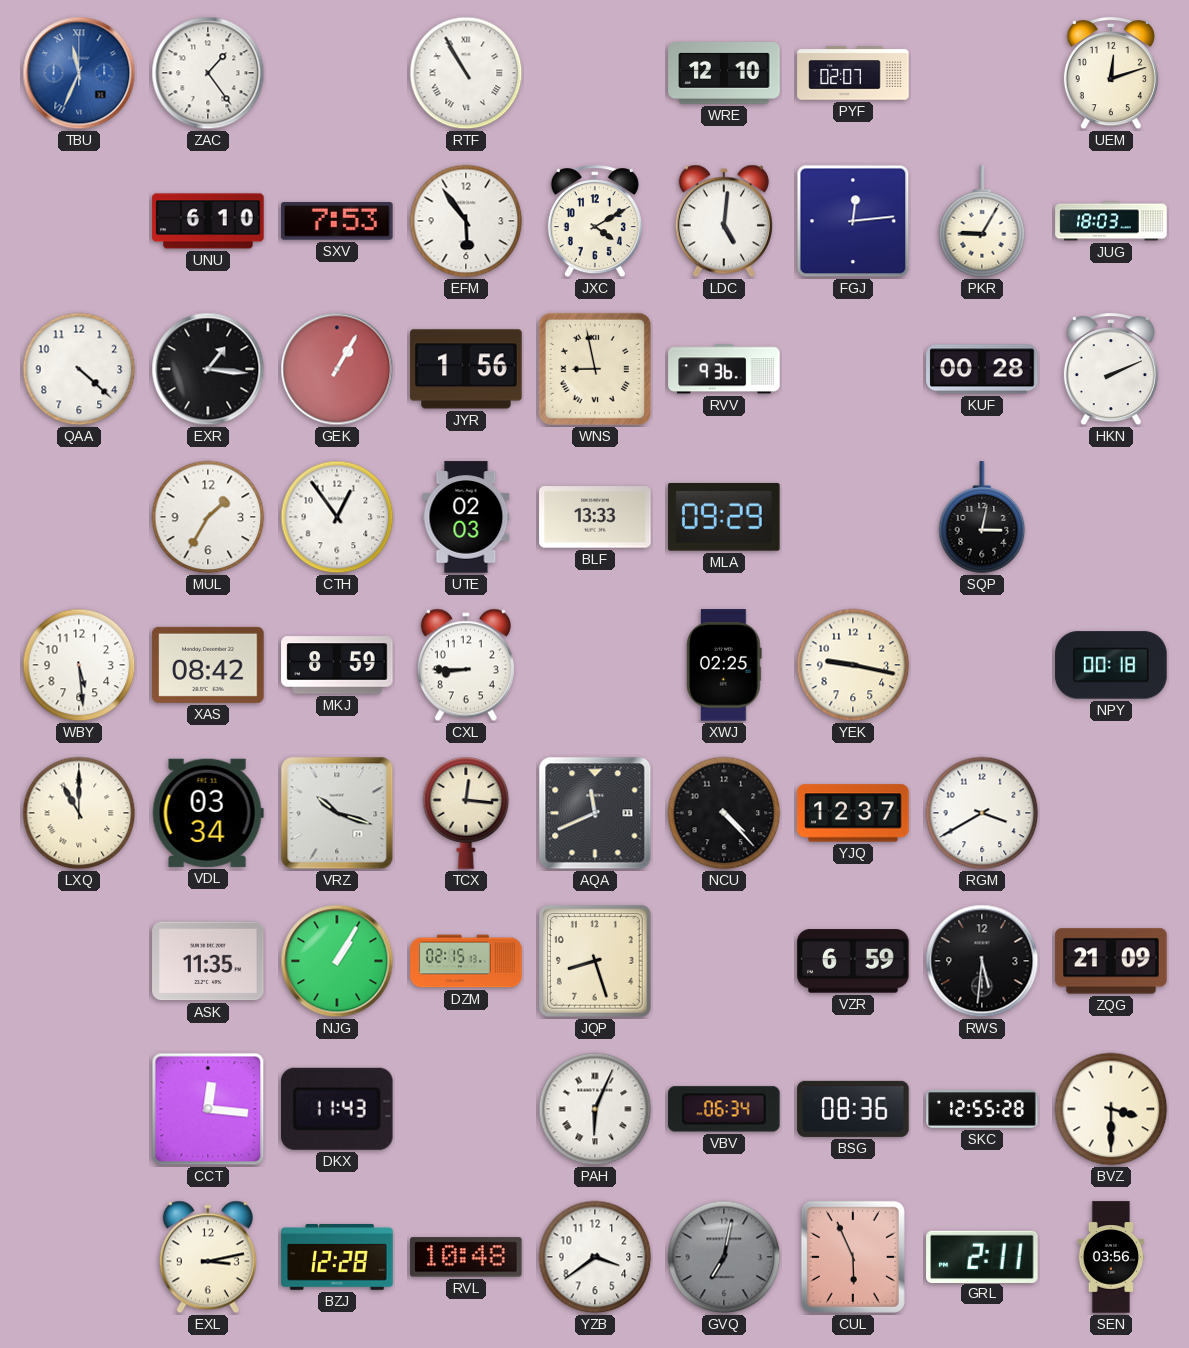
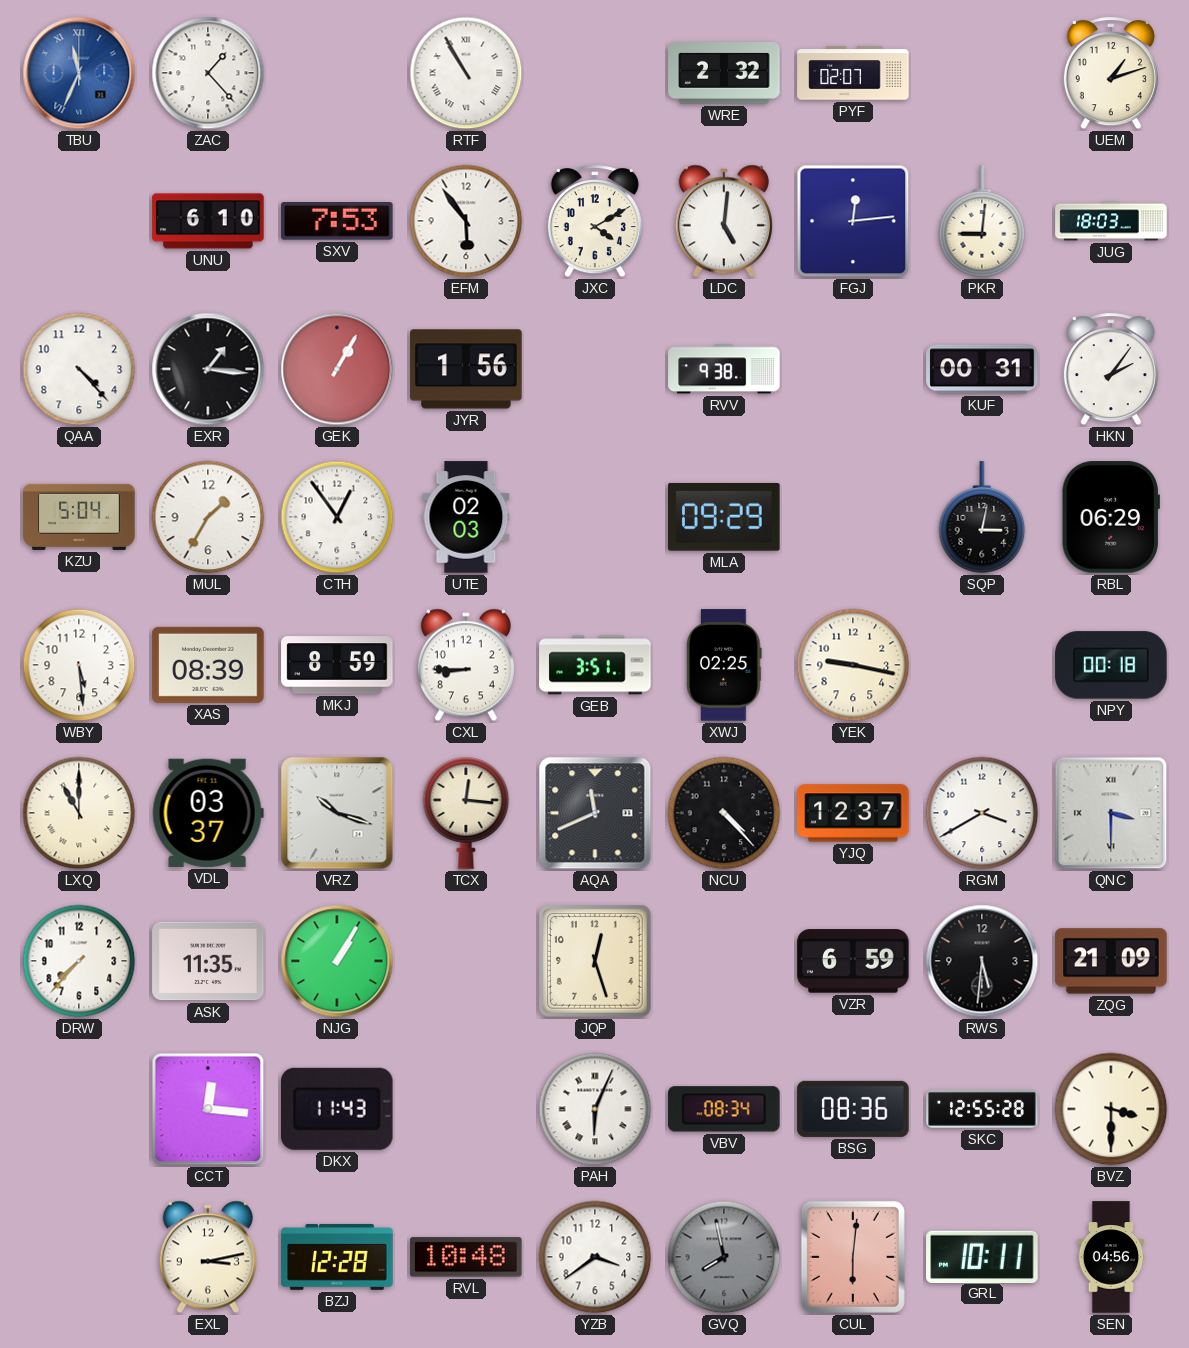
ZAC: 1:24 -> 1:23
WRE: 12:10 -> 2:32
UEM: 12:12 -> 1:12
PKR: 9:05 -> 9:01
QAA: 4:22 -> 4:23
WNS: 8:58 -> none
RVV: 9:36 -> 9:38
KUF: 00:28 -> 00:31
HKN: 2:11 -> 2:06
KZU: none -> 5:04
BLF: 13:33 -> none
RBL: none -> 06:29
XAS: 08:42 -> 08:39
GEB: none -> 3:51
VDL: 03:34 -> 03:37
QNC: none -> 3:30
DRW: none -> 7:37
DZM: 02:15 -> none
JQP: 8:27 -> 12:27
VBV: 06:34 -> 08:34
GVQ: 7:02 -> 7:58
CUL: 5:56 -> 6:01
GRL: 2:11 -> 10:11
SEN: 03:56 -> 04:56
